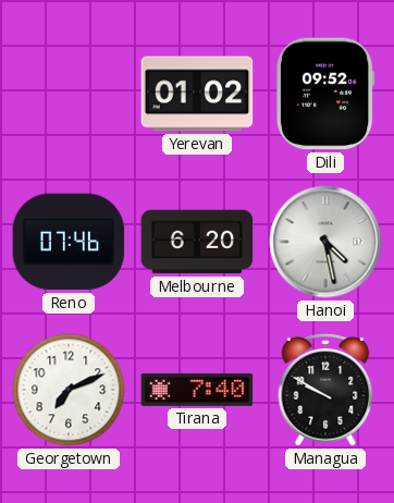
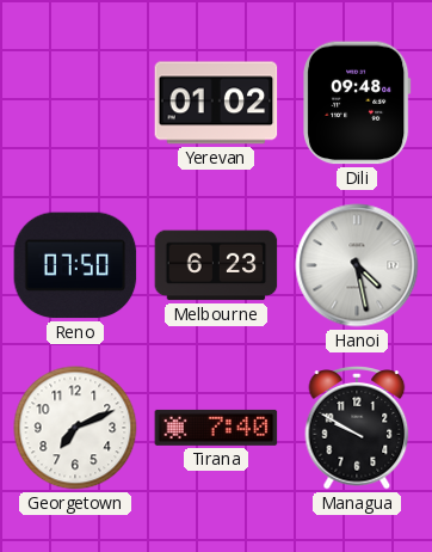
Dili: 09:52 -> 09:48
Reno: 07:46 -> 07:50
Melbourne: 6:20 -> 6:23
